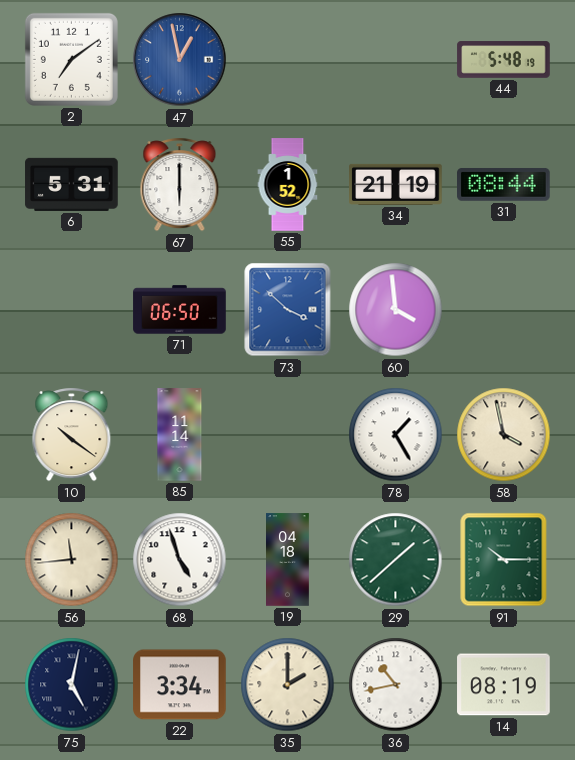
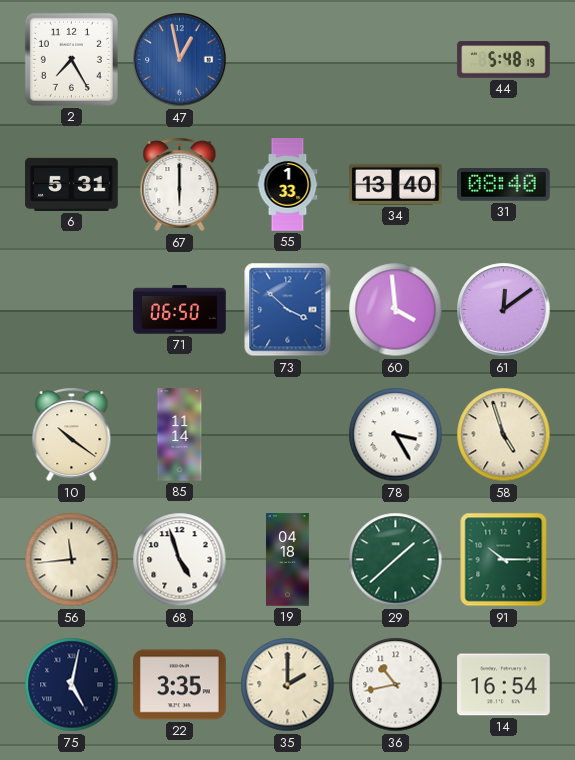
2: 7:09 -> 7:25
55: 1:52 -> 1:33
34: 21:19 -> 13:40
31: 08:44 -> 08:40
61: none -> 12:09
78: 1:25 -> 3:25
58: 3:58 -> 4:57
22: 3:34 -> 3:35
14: 08:19 -> 16:54
